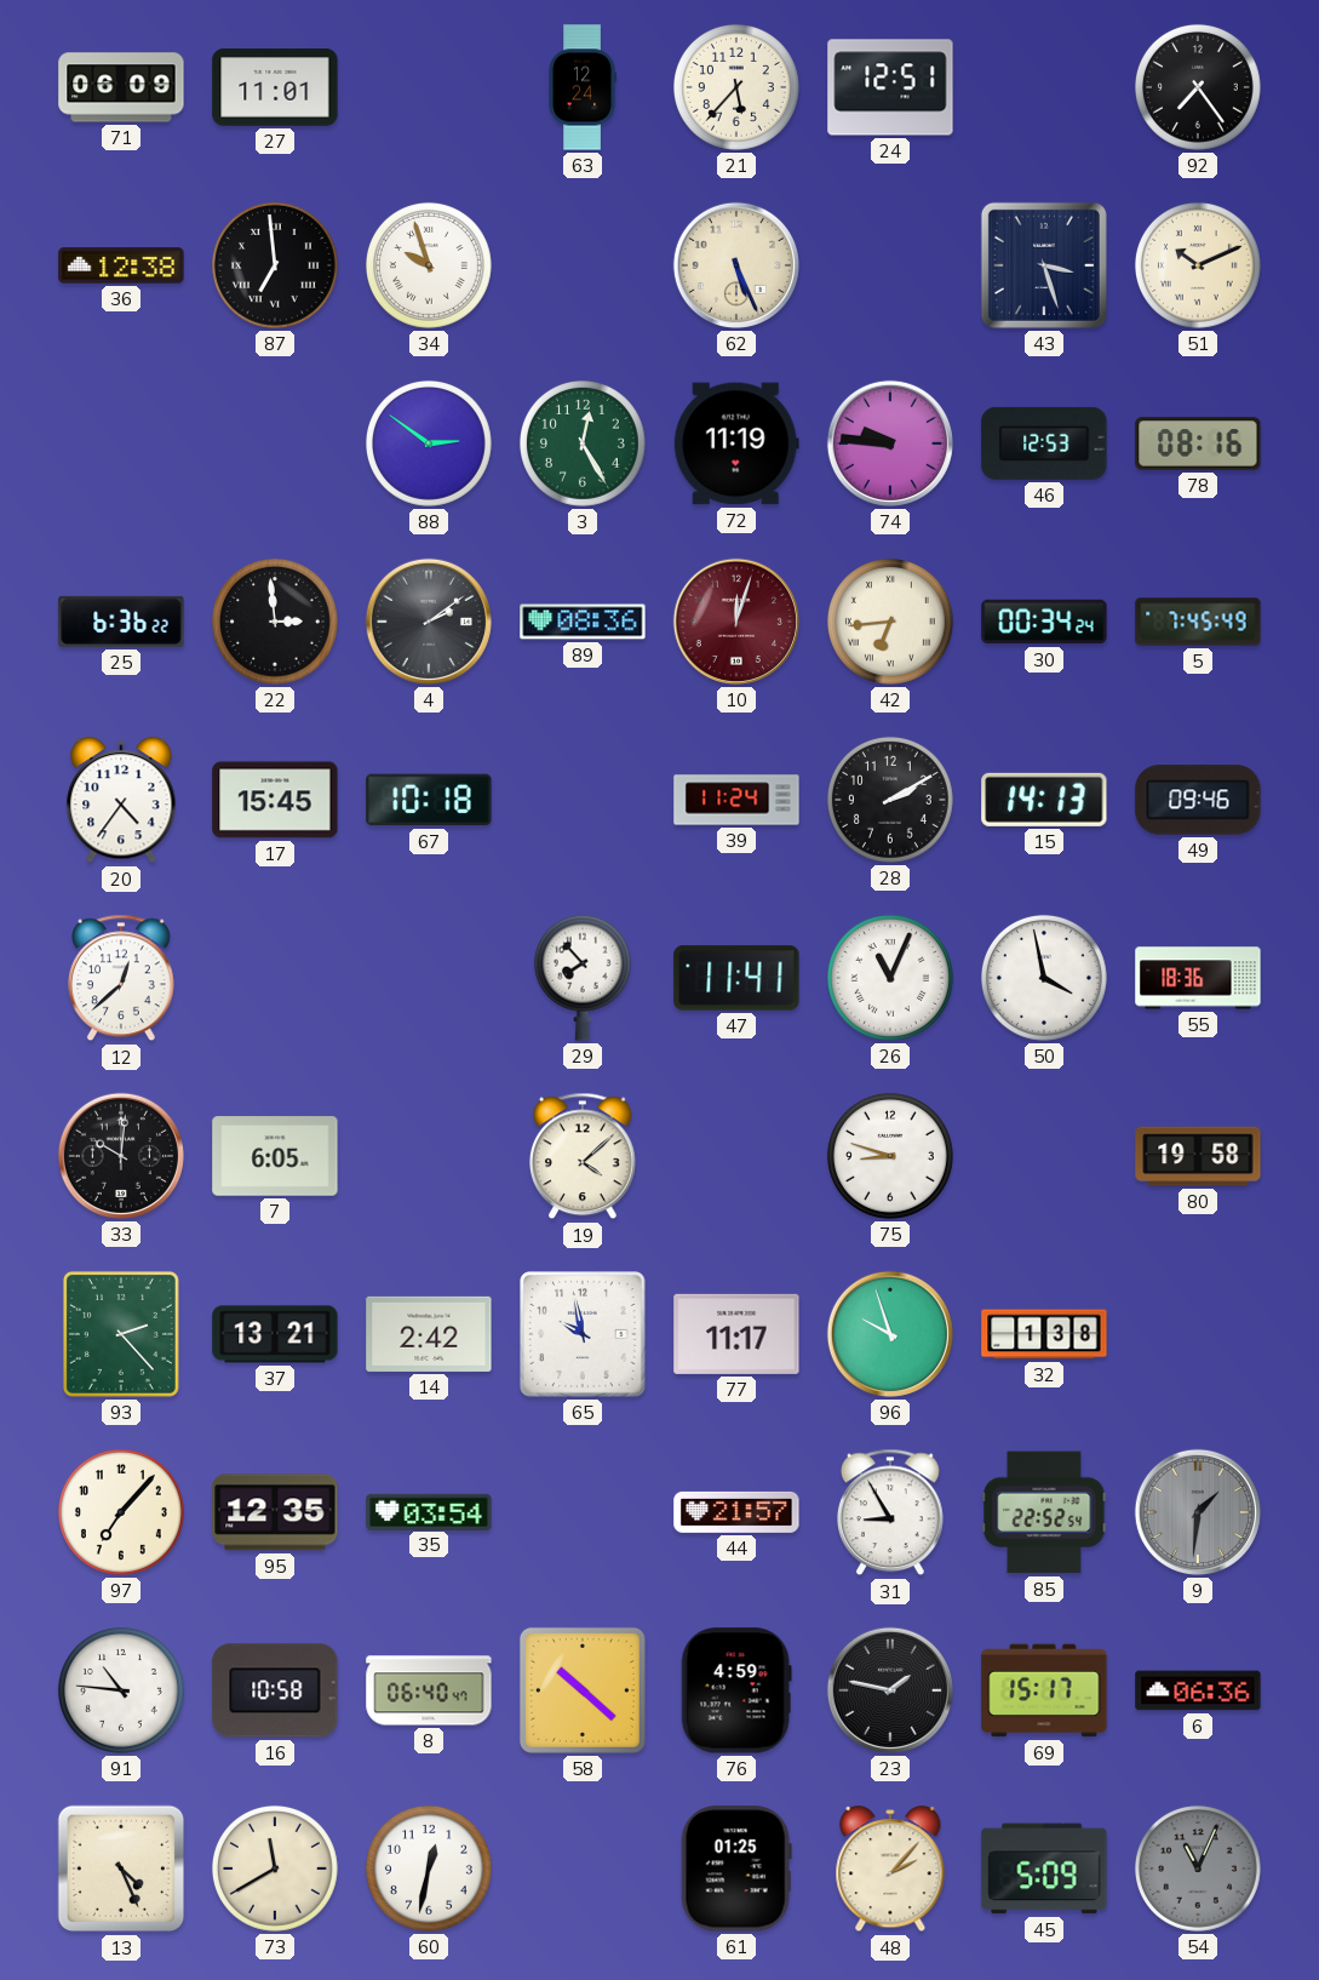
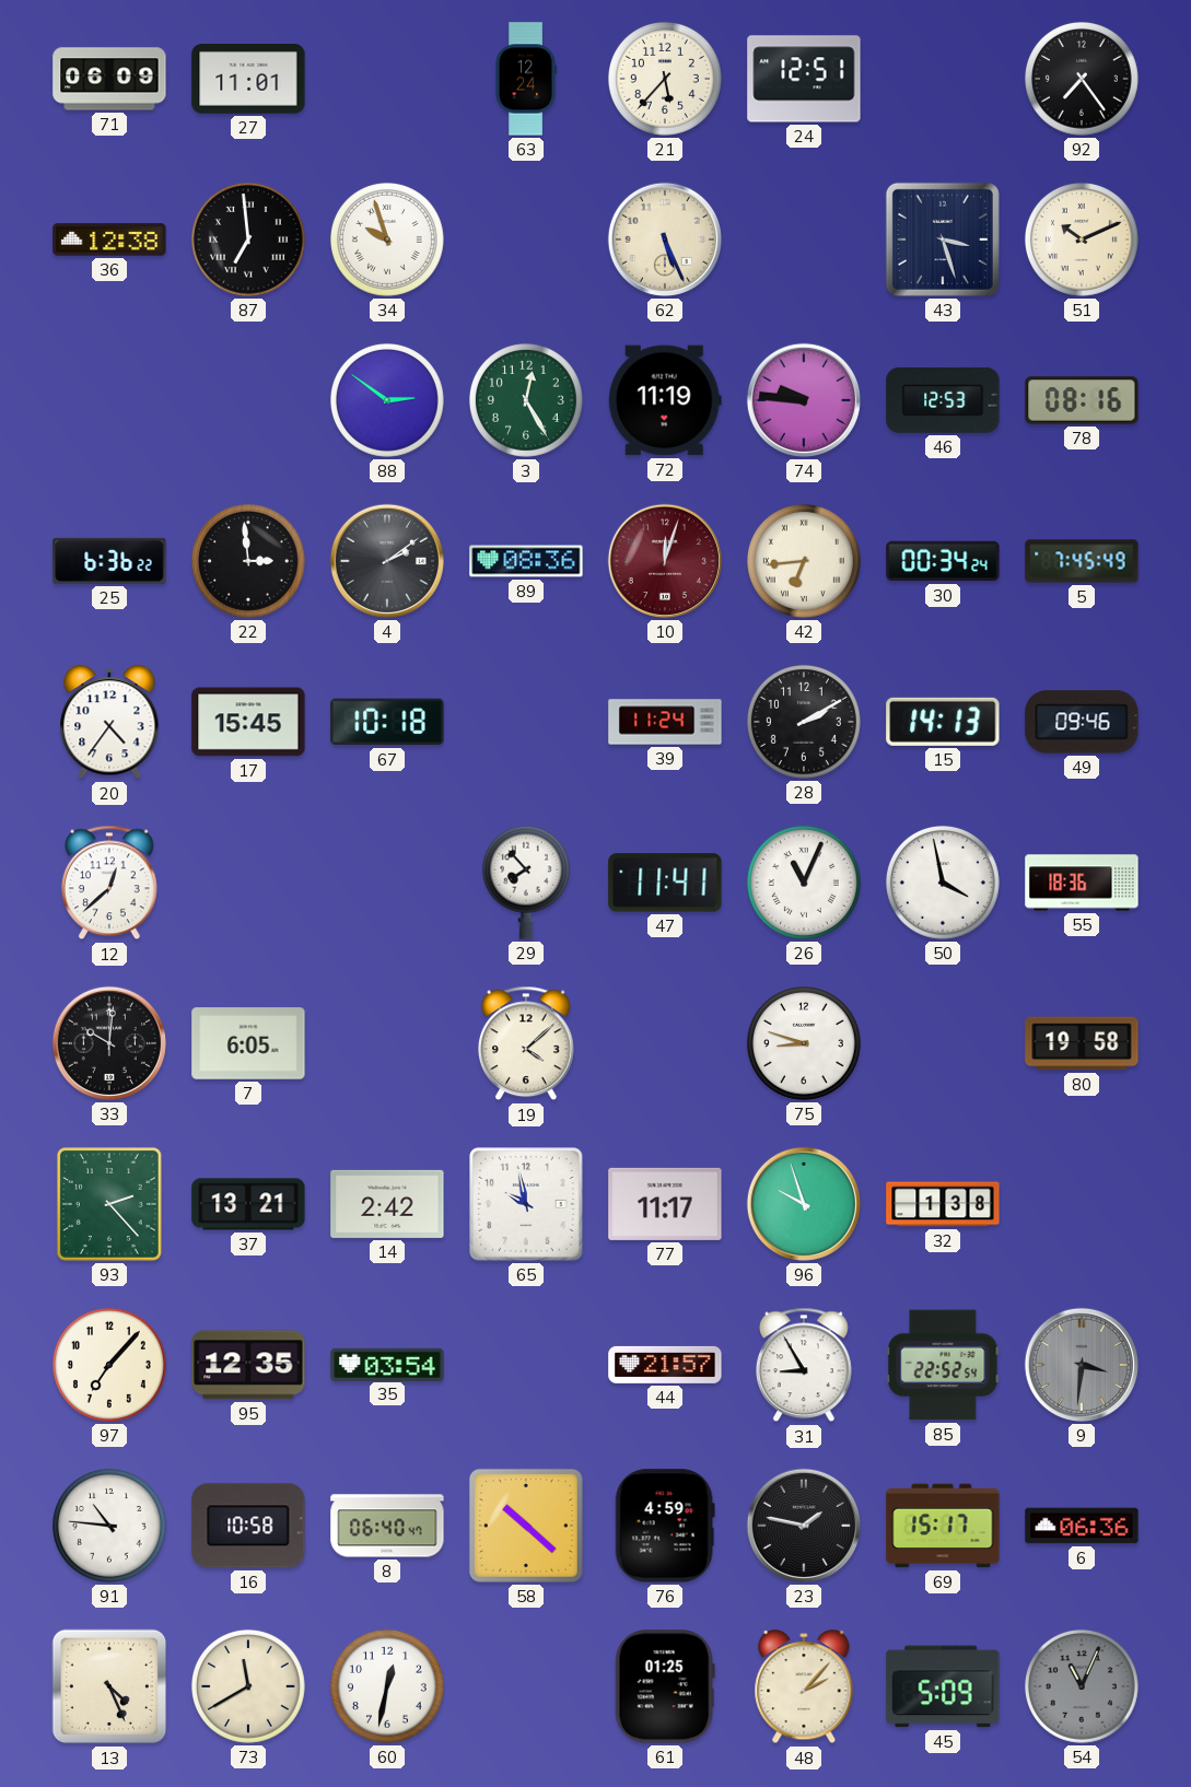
9: 1:31 -> 3:31
